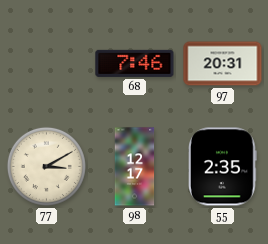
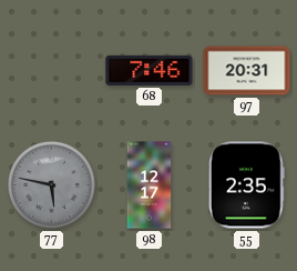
77: 3:10 -> 5:47
77 dial: cream -> grey
